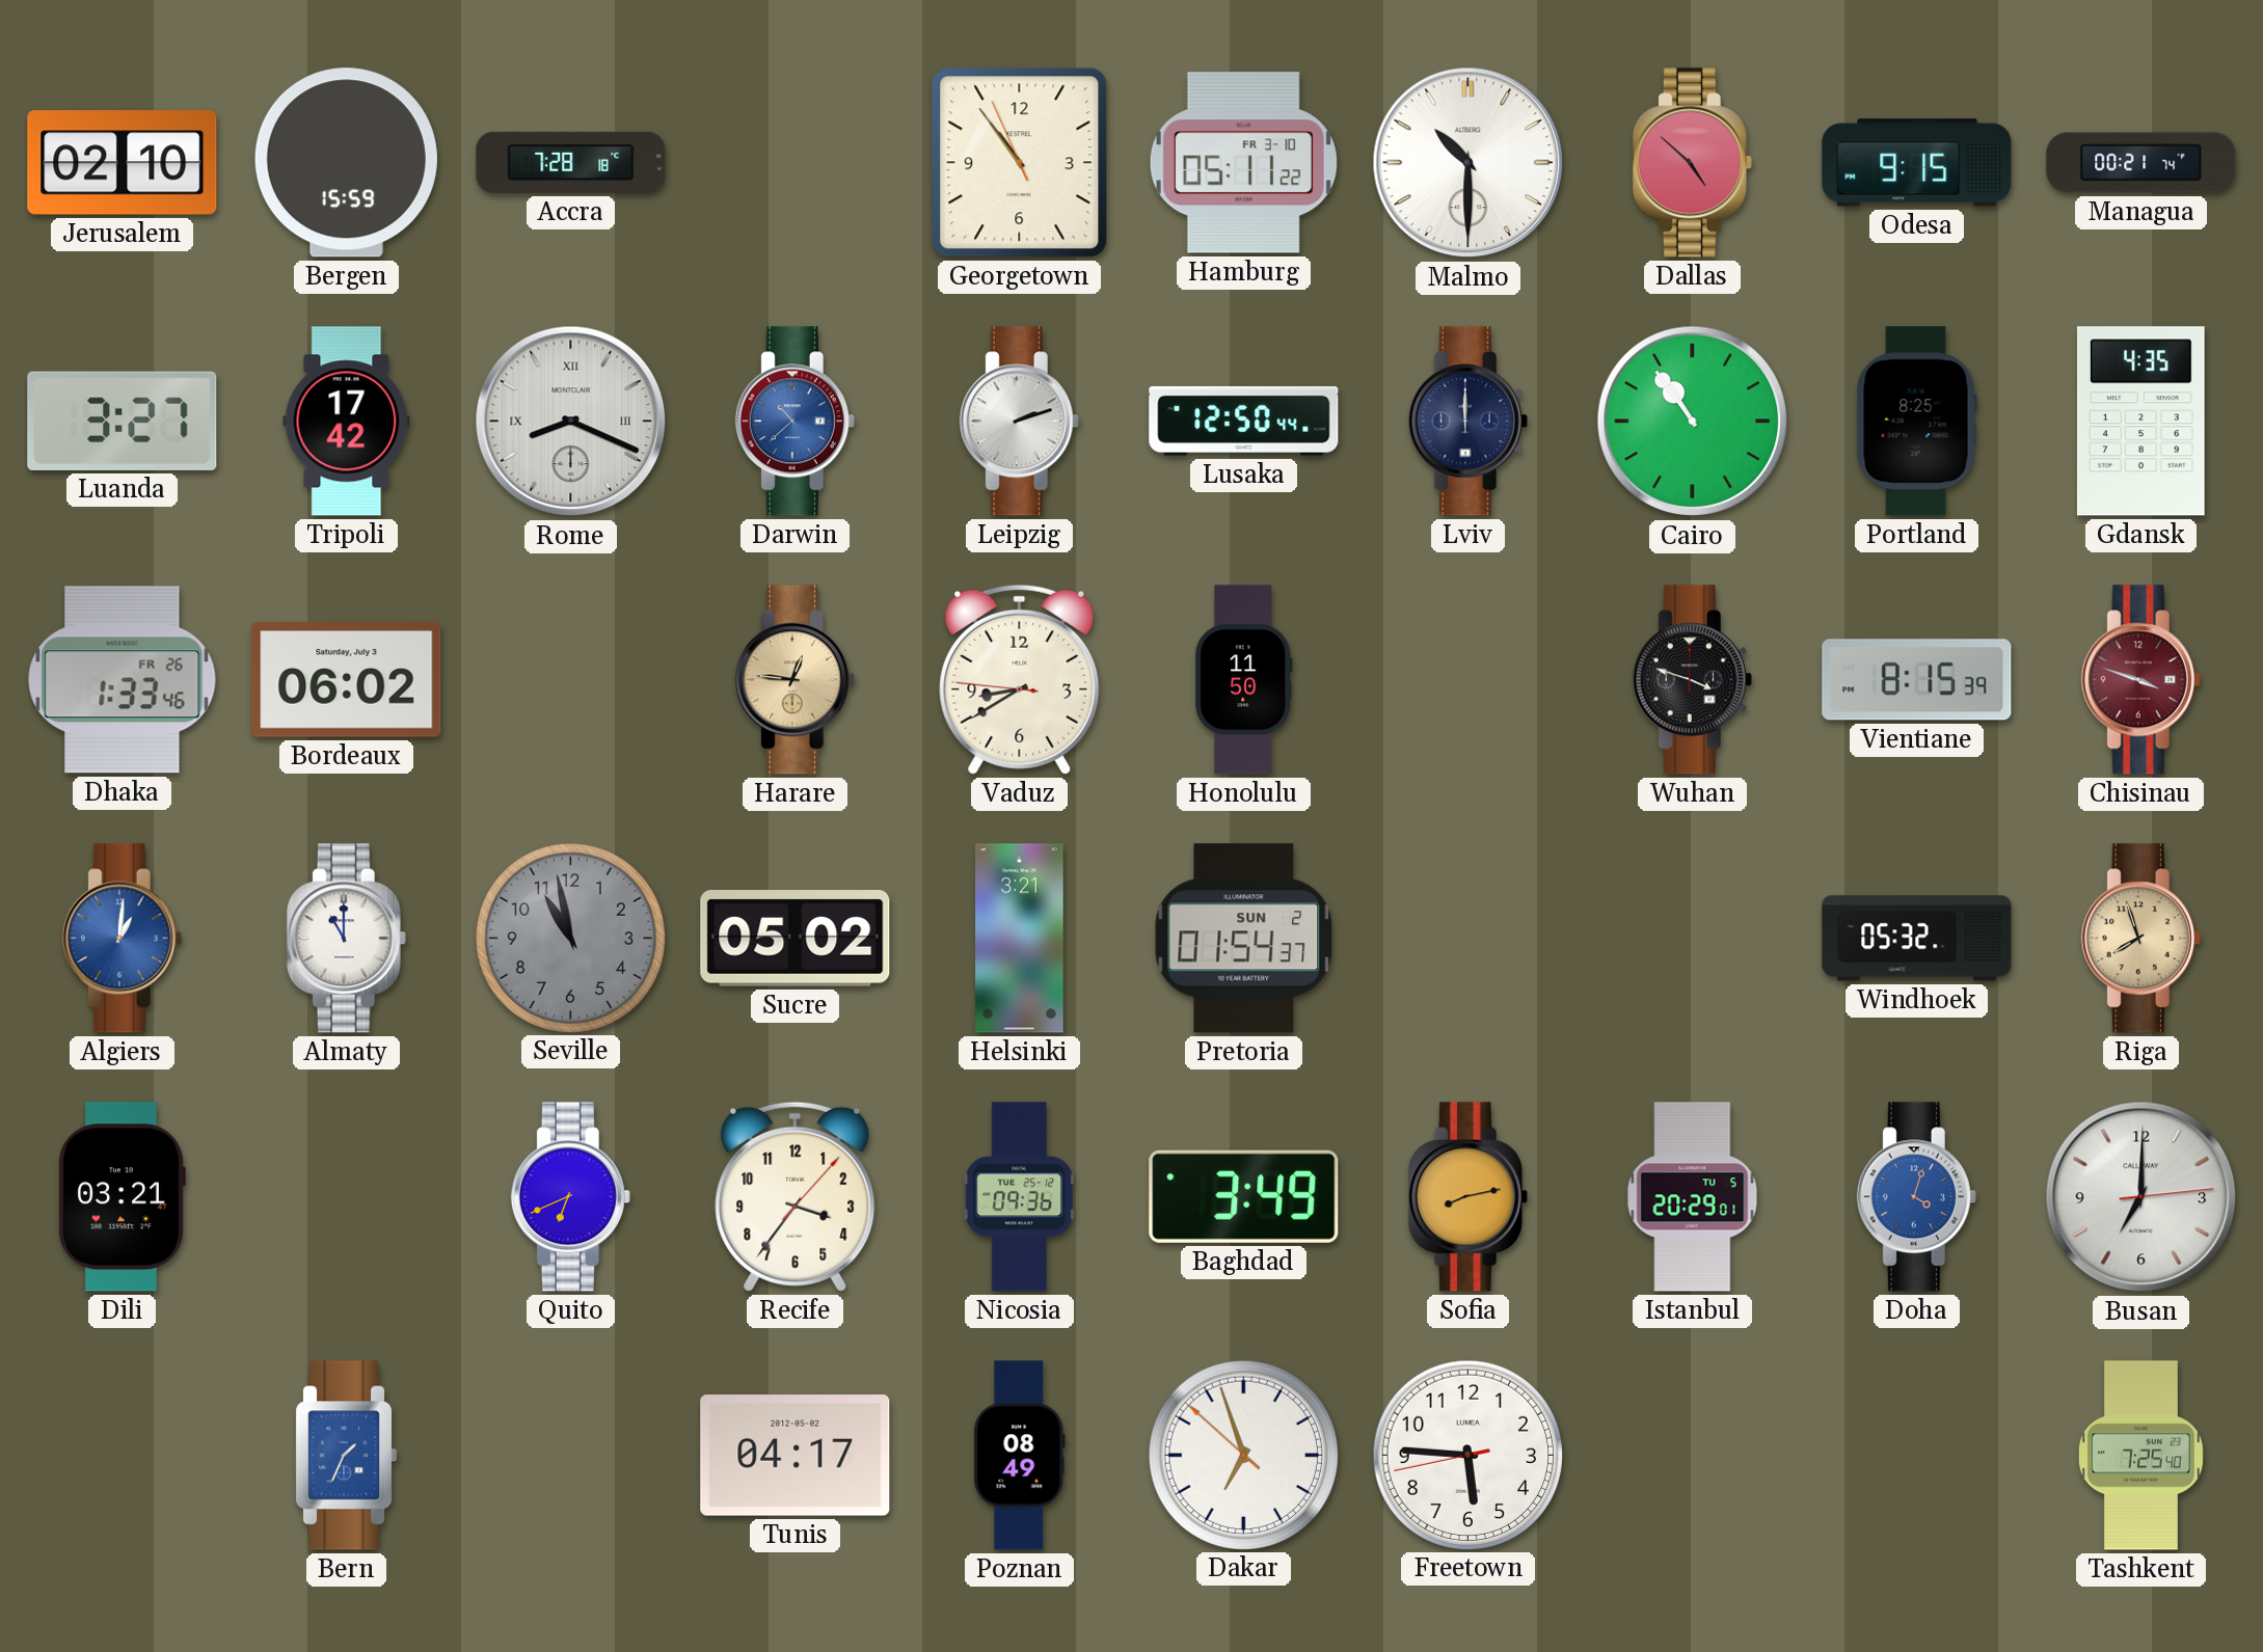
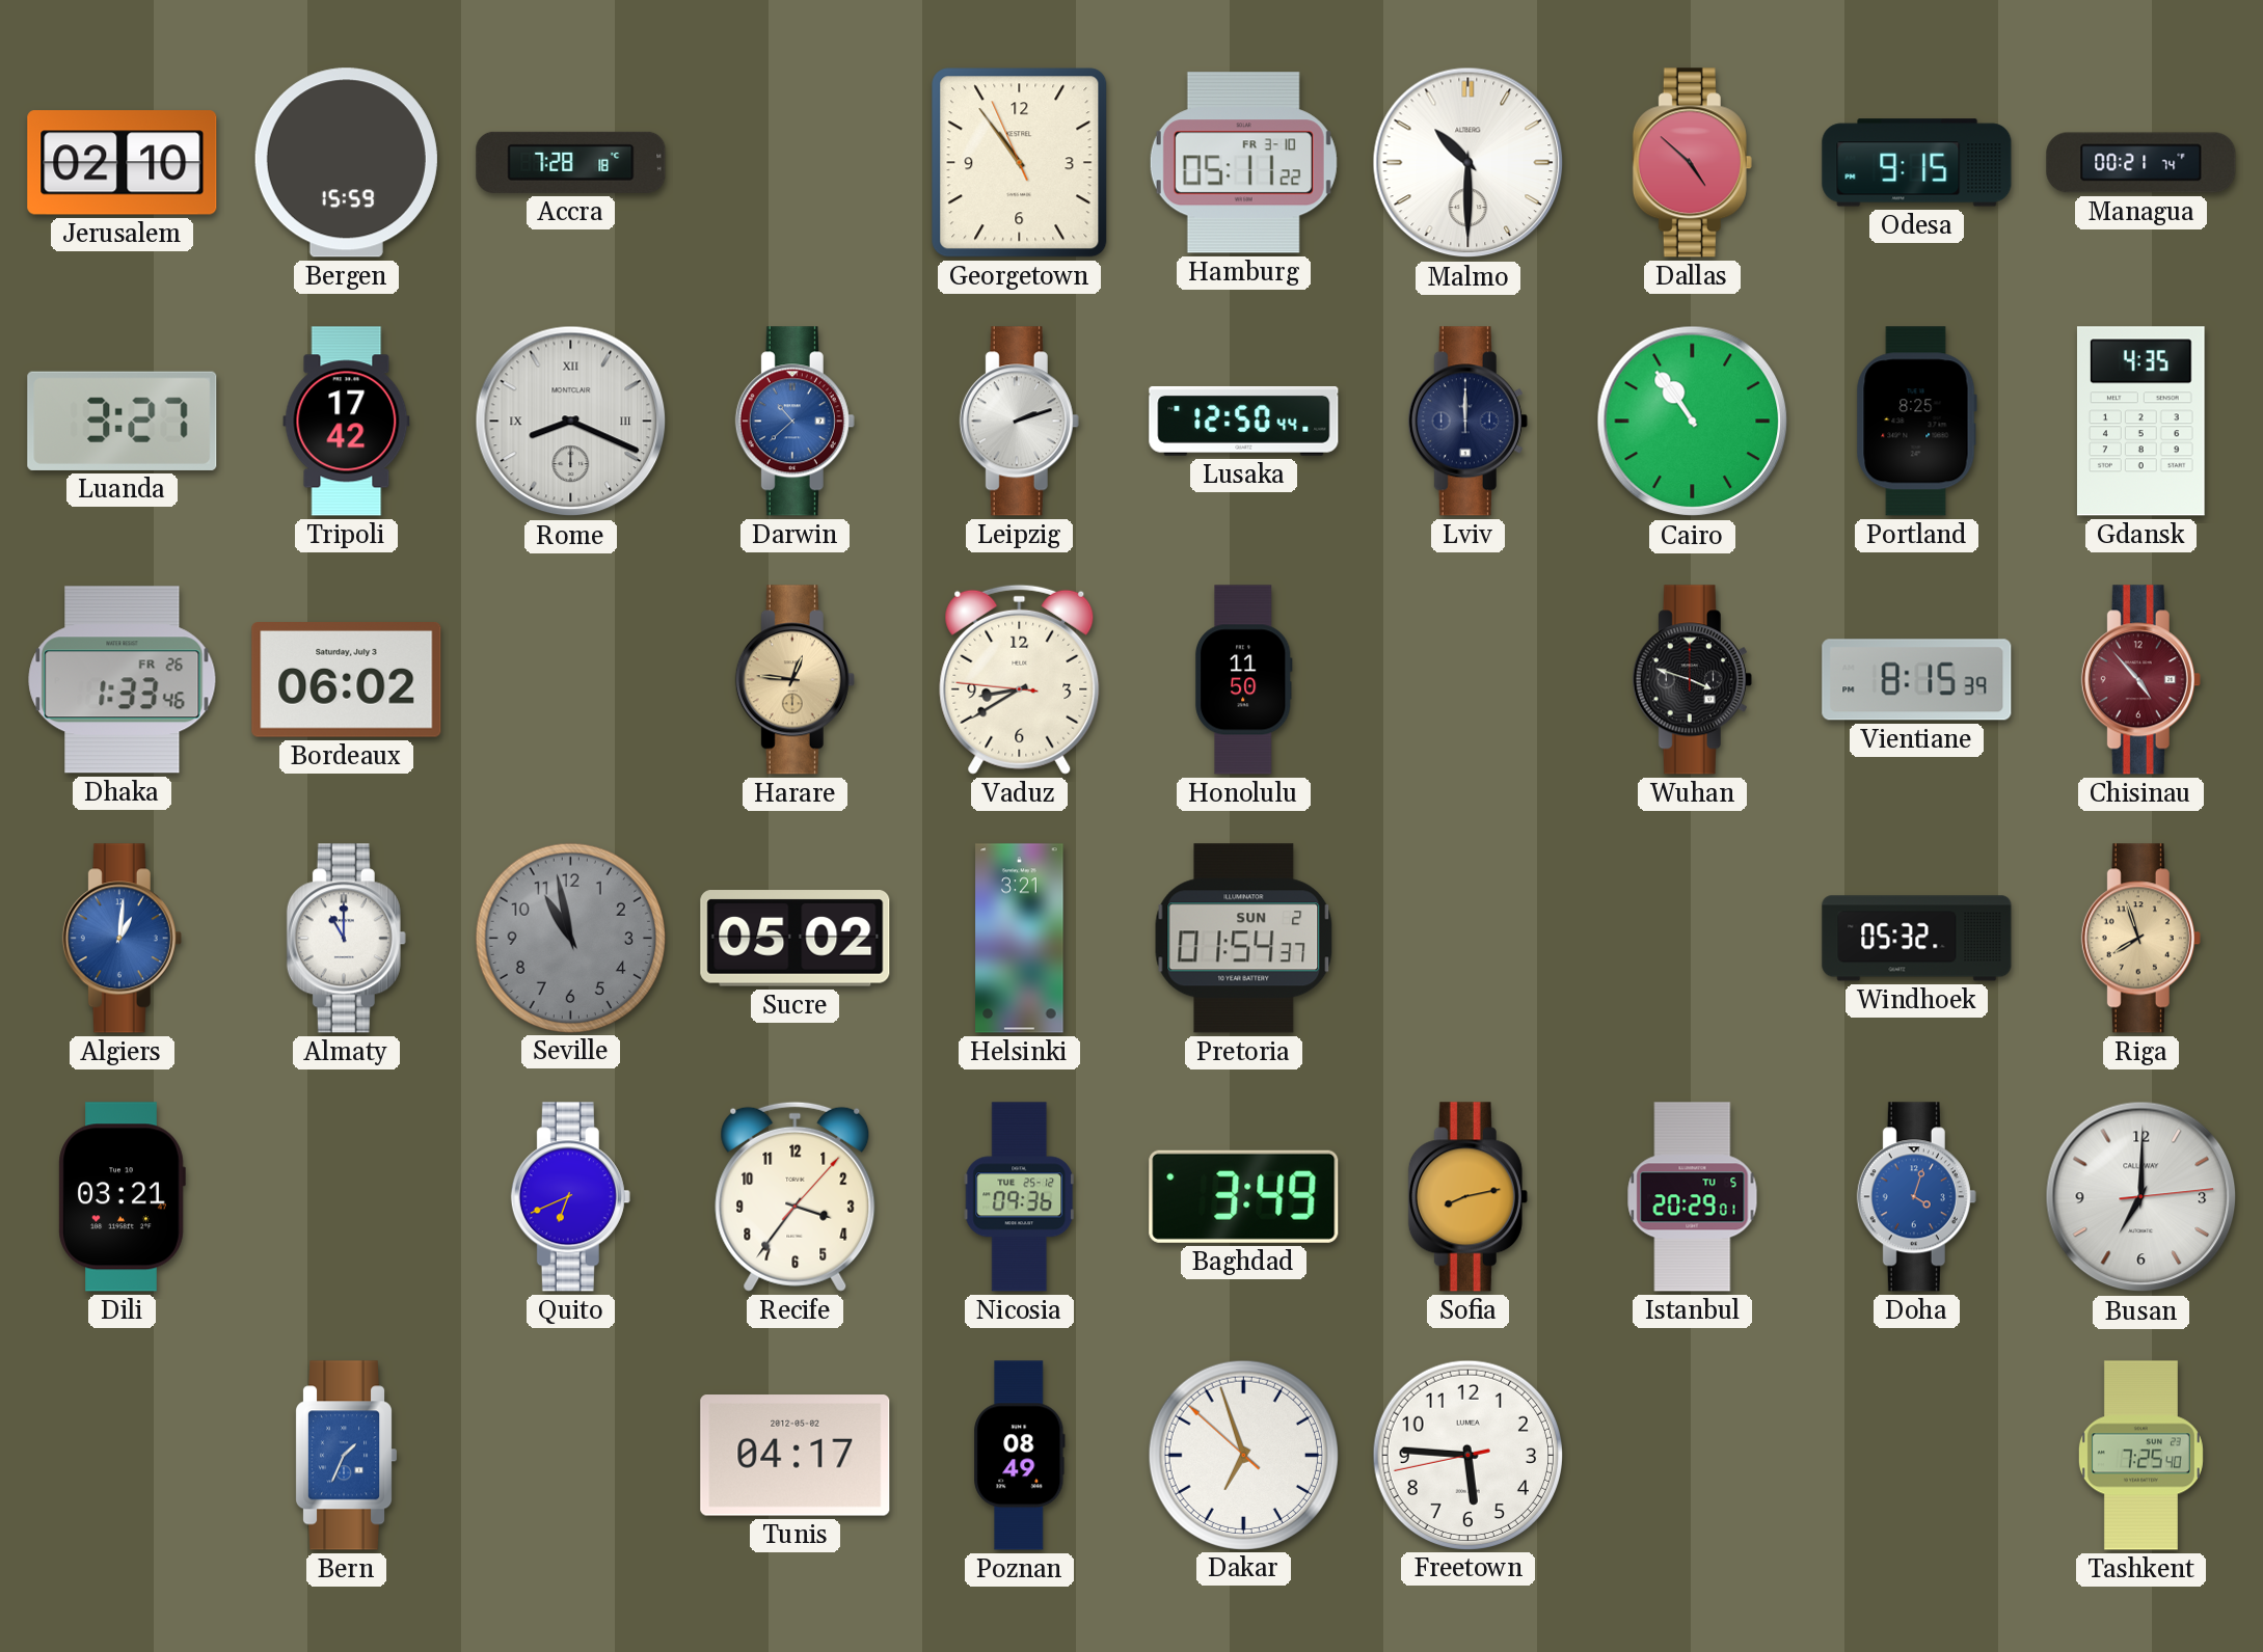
Chisinau: 3:48 -> 4:53
